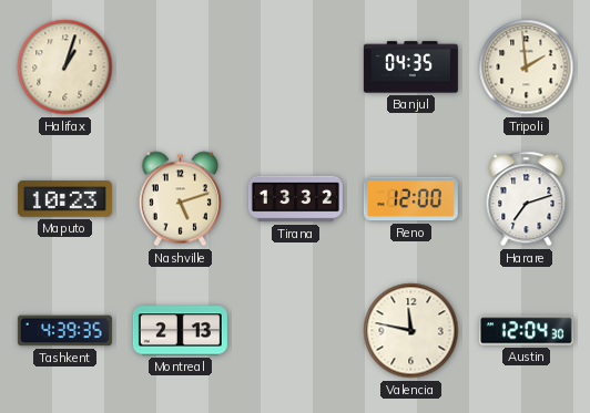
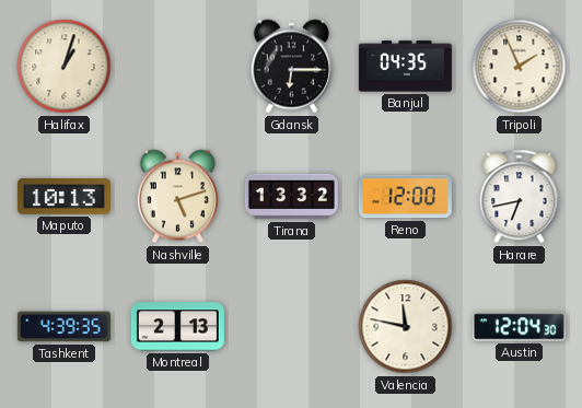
Gdansk: none -> 6:15
Tripoli: 1:59 -> 1:56
Maputo: 10:23 -> 10:13
Harare: 7:12 -> 6:43
